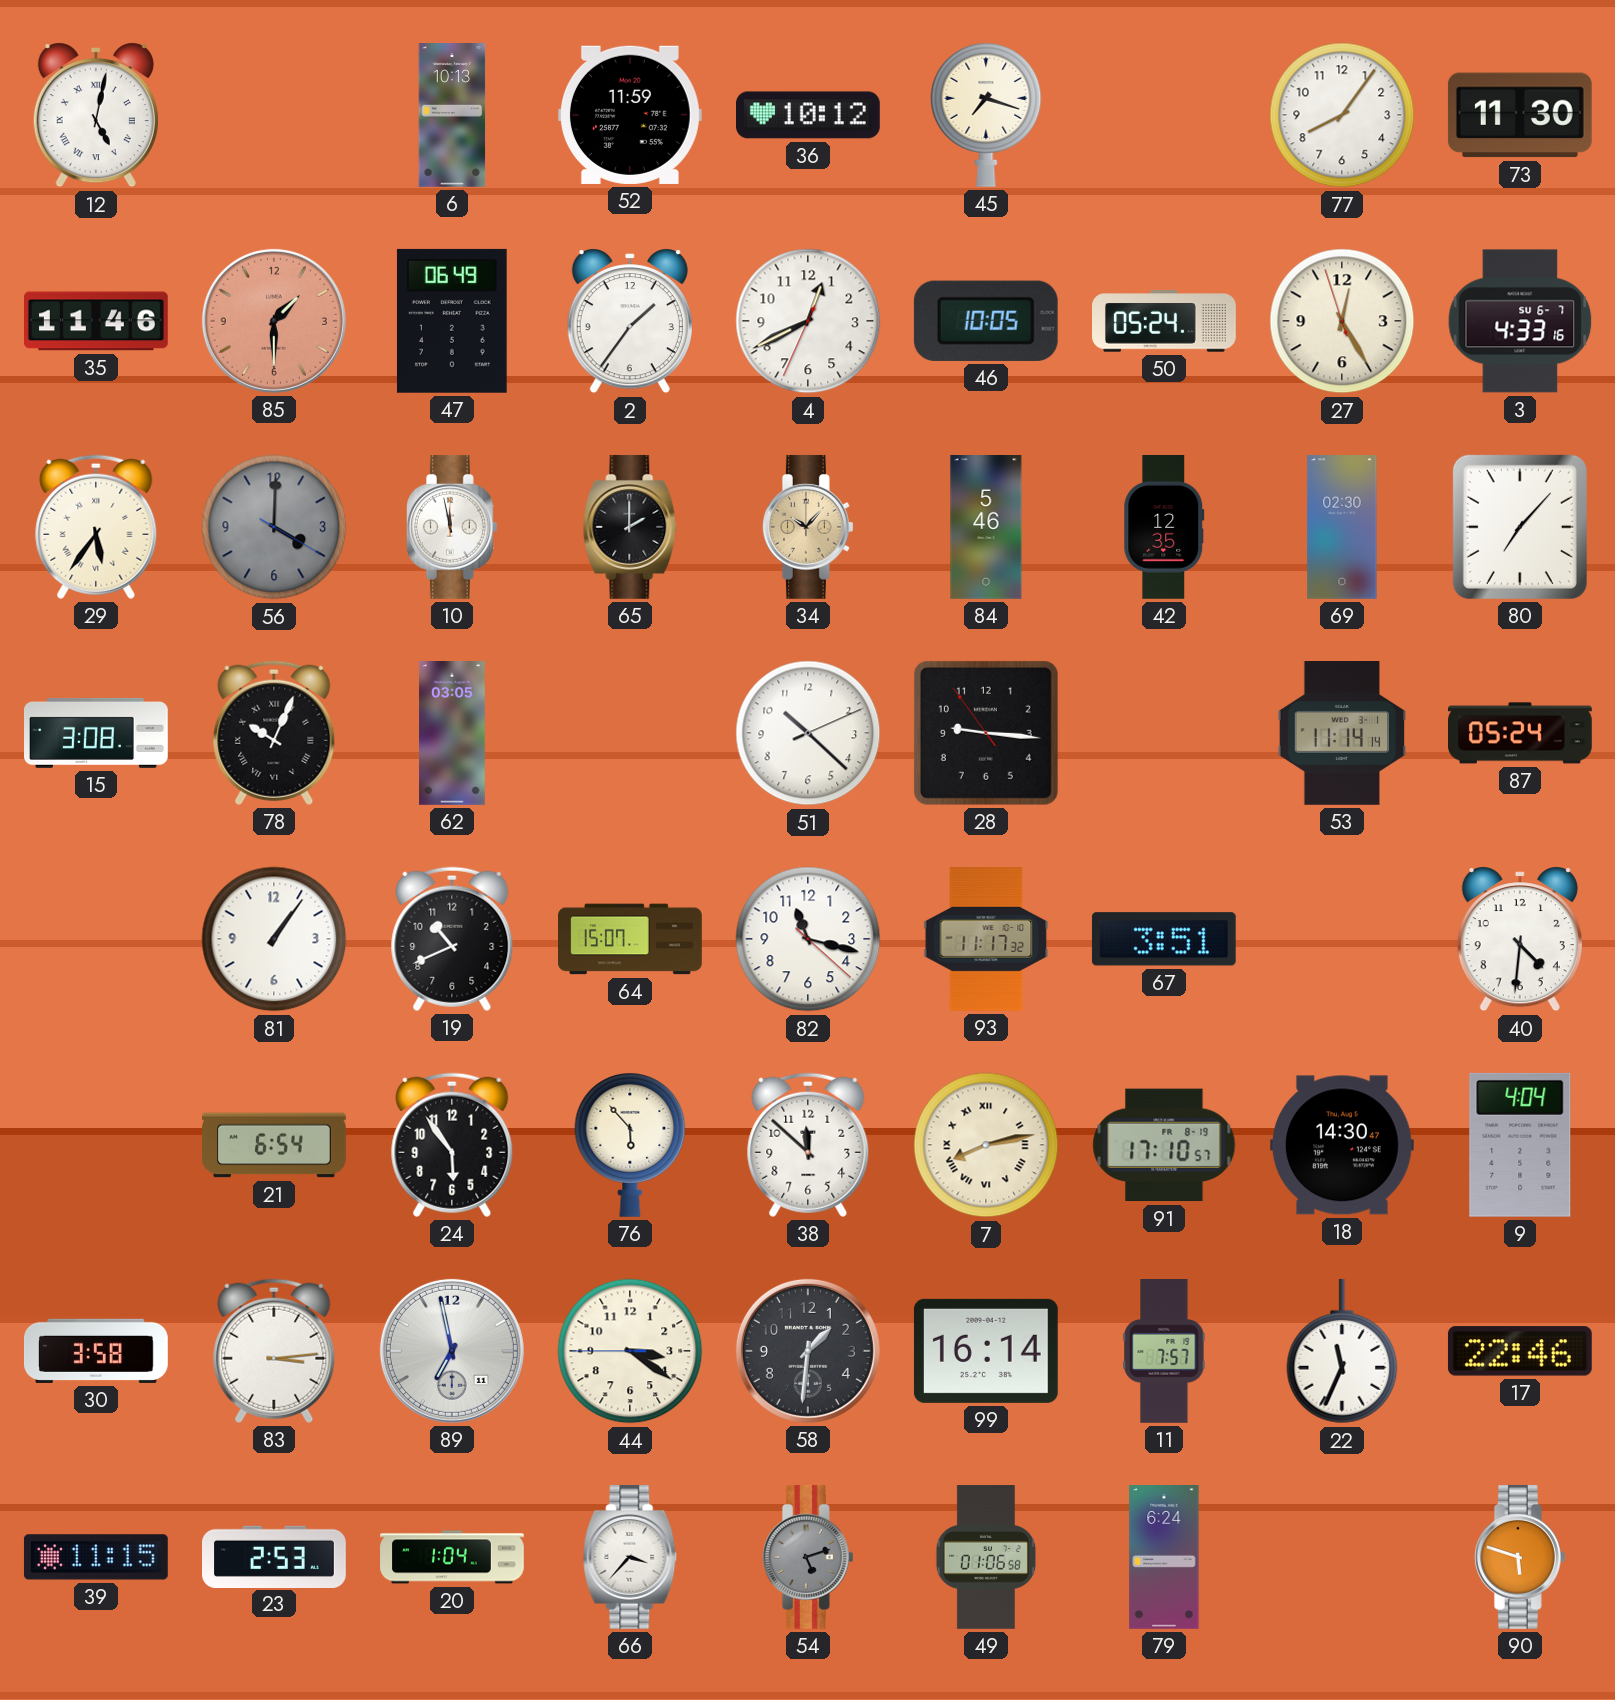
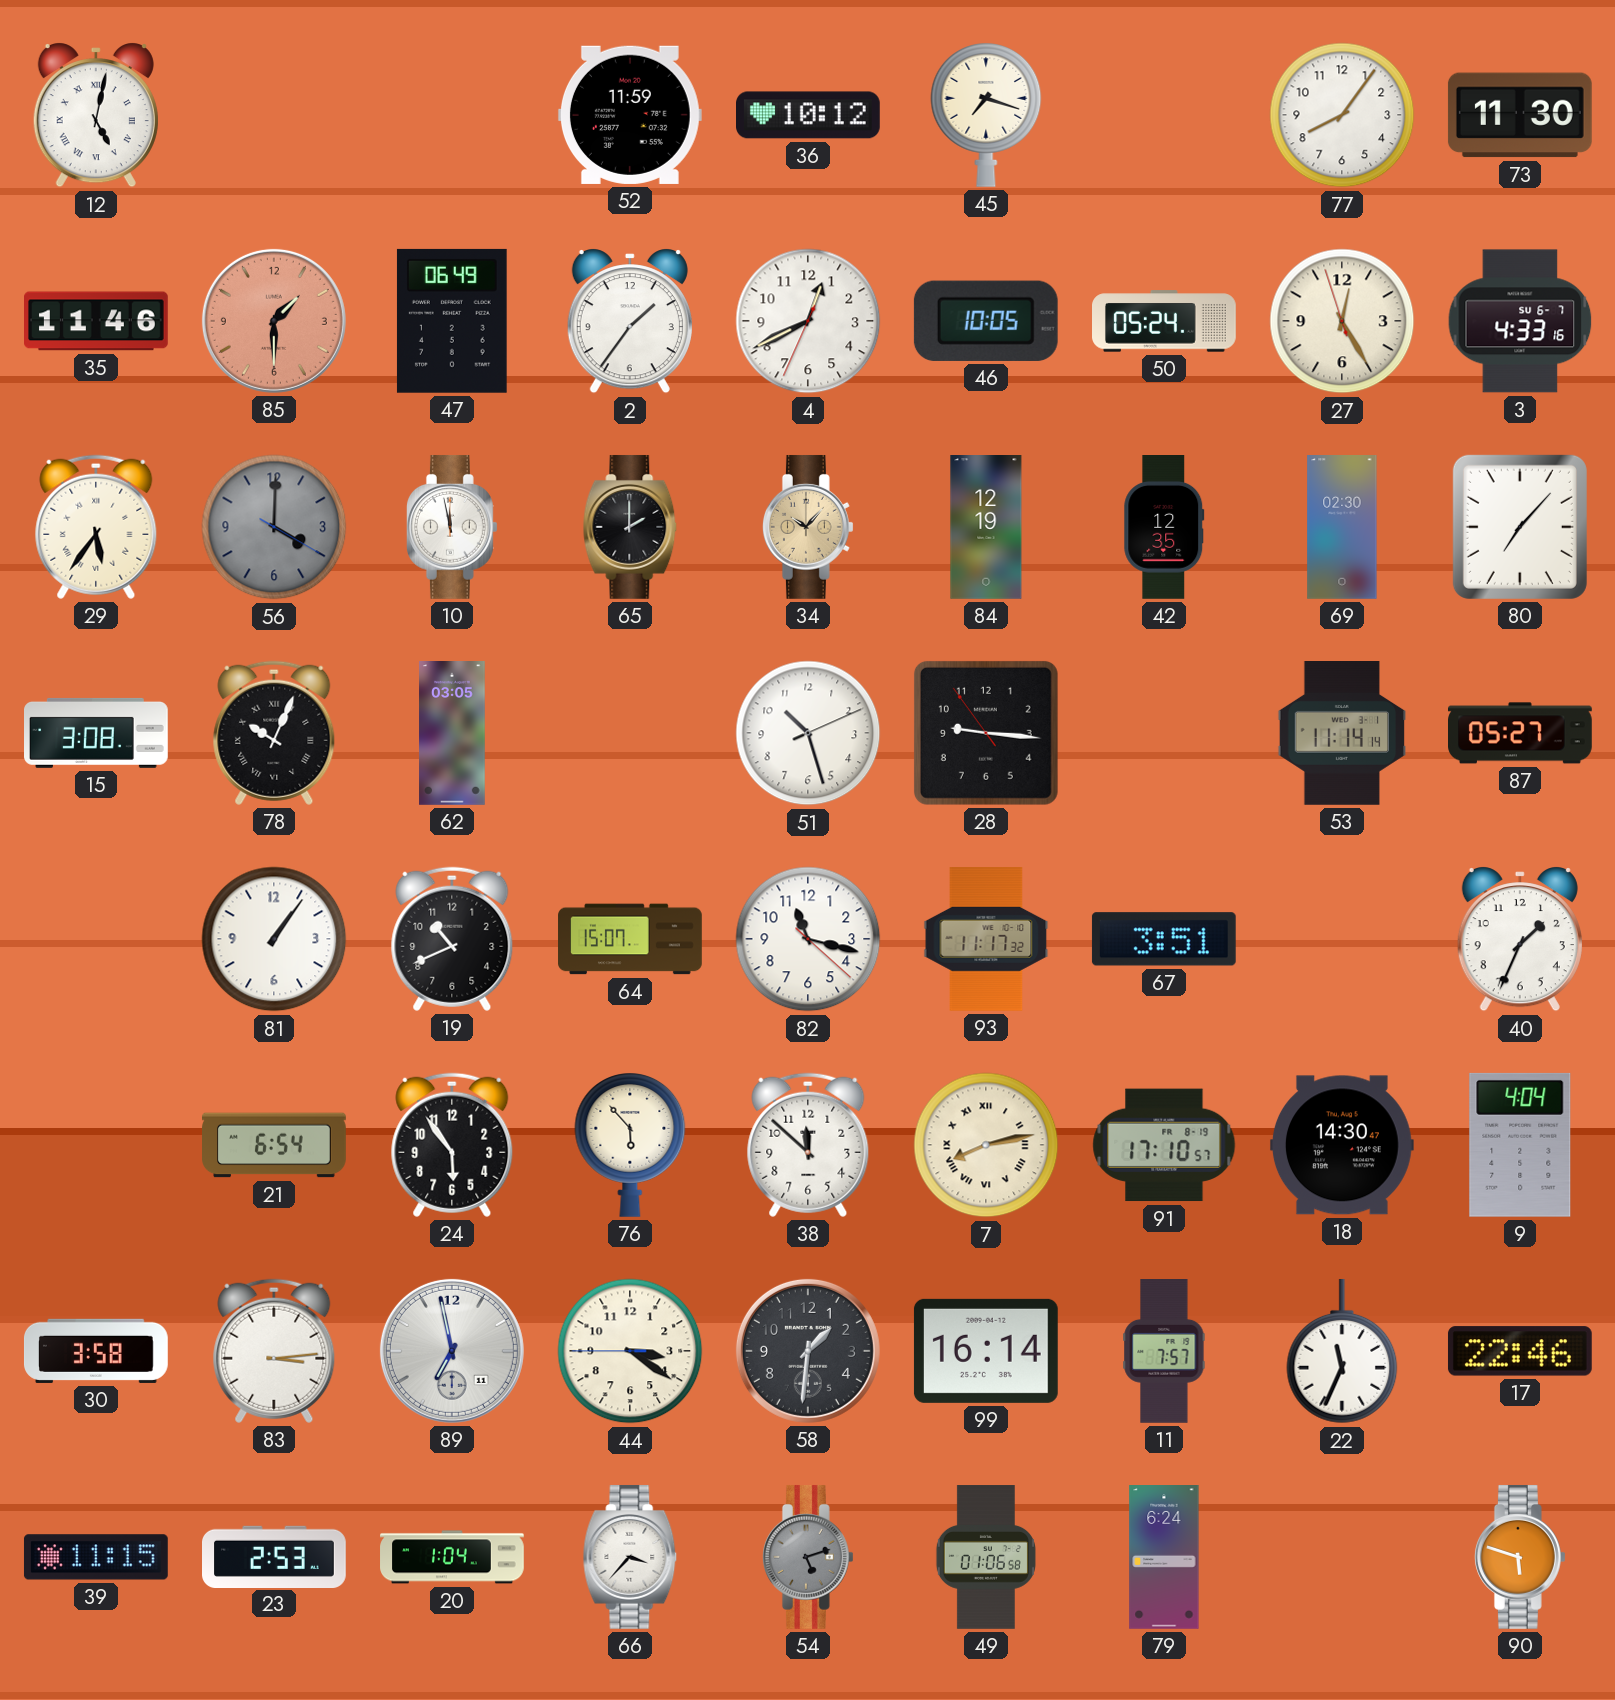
6: 10:13 -> none
84: 5:46 -> 12:19
51: 10:22 -> 10:27
87: 05:24 -> 05:27
40: 4:31 -> 1:34
